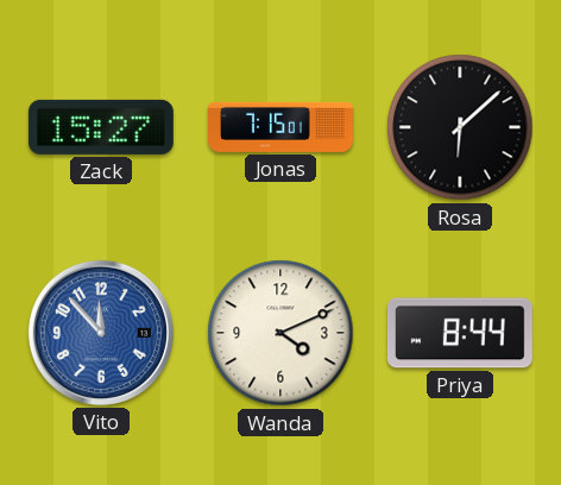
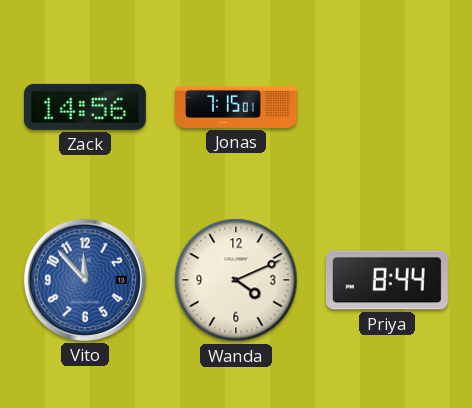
Zack: 15:27 -> 14:56
Rosa: 6:08 -> none
